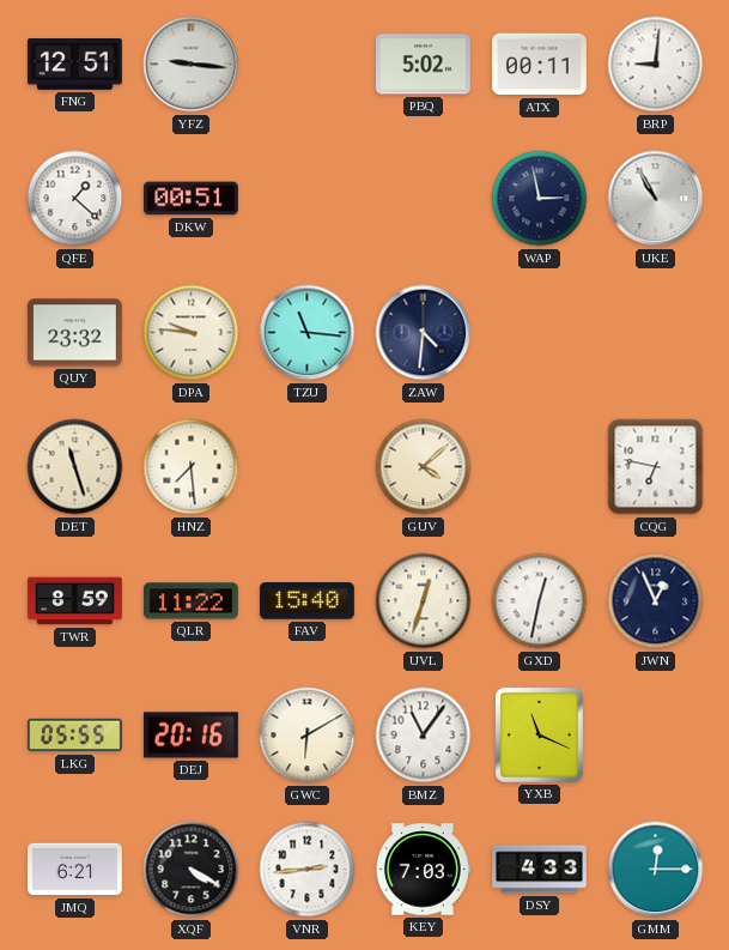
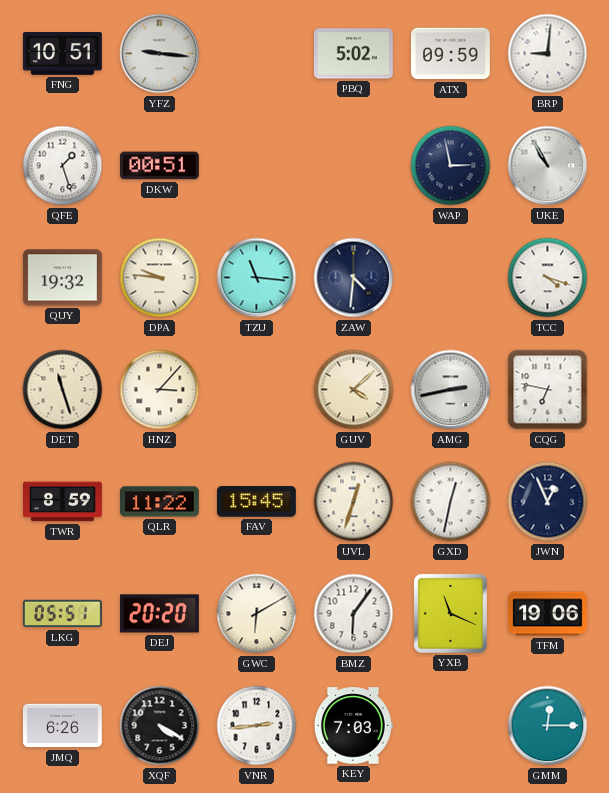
FNG: 12:51 -> 10:51
ATX: 00:11 -> 09:59
QFE: 1:22 -> 1:27
QUY: 23:32 -> 19:32
TCC: none -> 4:18
HNZ: 7:29 -> 3:07
AMG: none -> 2:43
FAV: 15:40 -> 15:45
LKG: 05:55 -> 05:51
DEJ: 20:16 -> 20:20
BMZ: 11:06 -> 6:06
TFM: none -> 19:06
JMQ: 6:21 -> 6:26
DSY: 4:33 -> none
